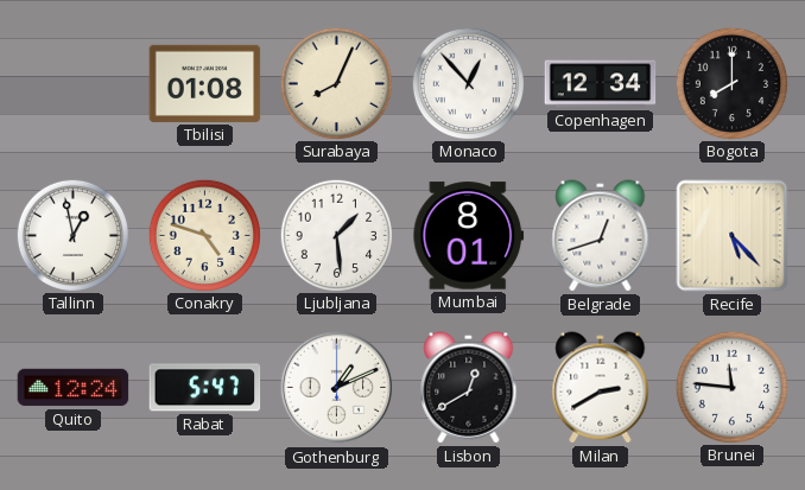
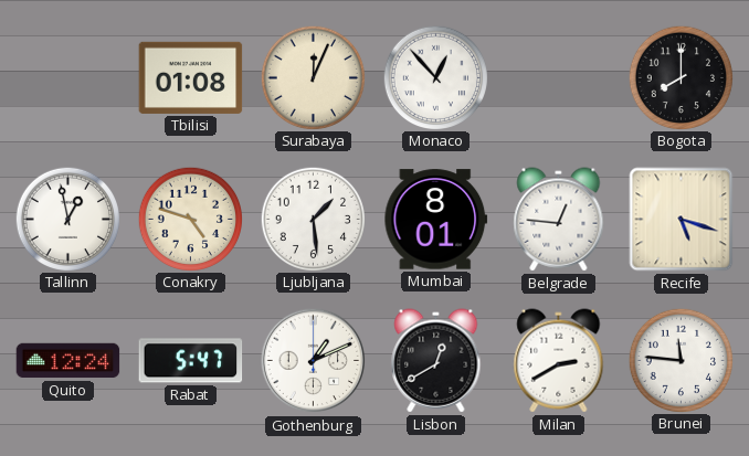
Surabaya: 8:04 -> 12:04
Copenhagen: 12:34 -> none
Belgrade: 12:42 -> 12:46
Recife: 5:23 -> 5:18
